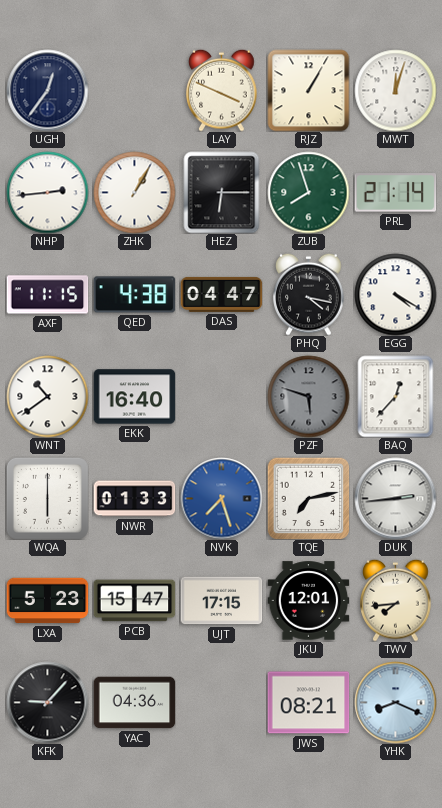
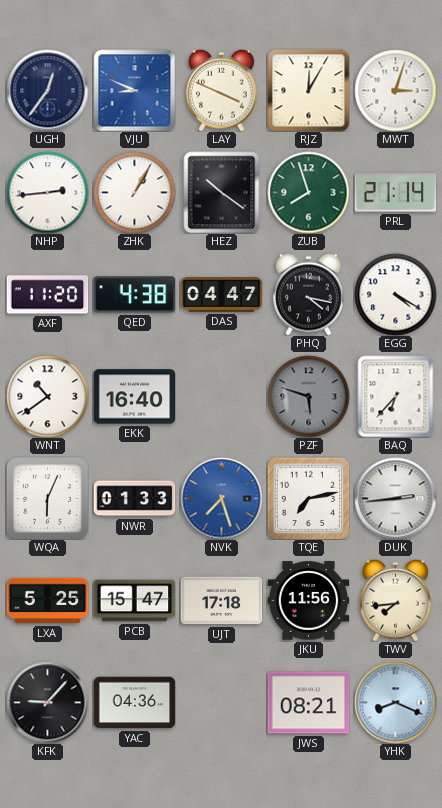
VJU: none -> 8:49
RJZ: 1:05 -> 12:05
MWT: 12:03 -> 3:03
HEZ: 6:15 -> 10:21
AXF: 11:15 -> 11:20
BAQ: 12:37 -> 6:37
WQA: 6:00 -> 6:04
LXA: 5:23 -> 5:25
UJT: 17:15 -> 17:18
JKU: 12:01 -> 11:56
